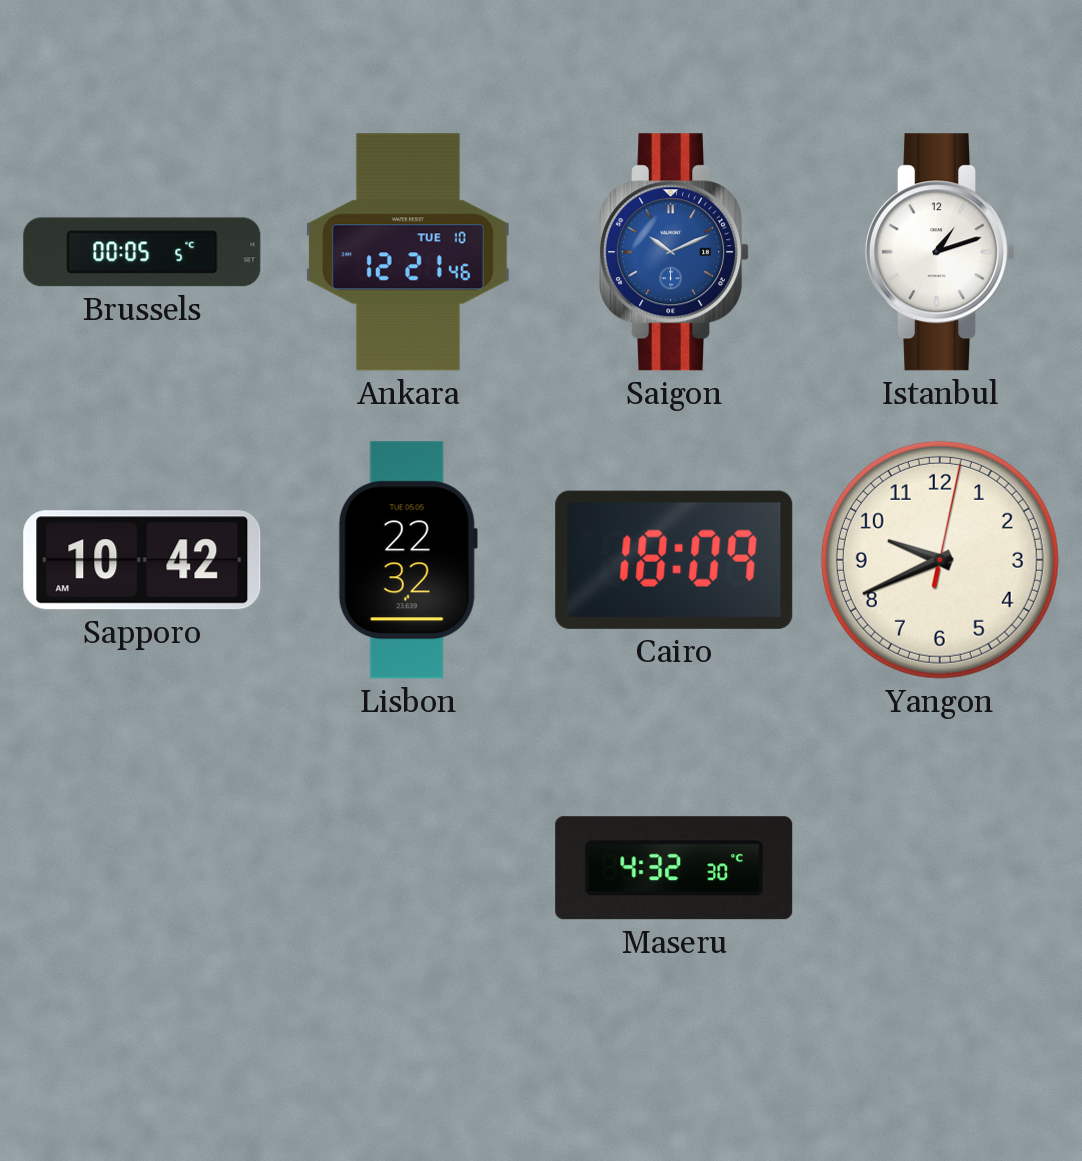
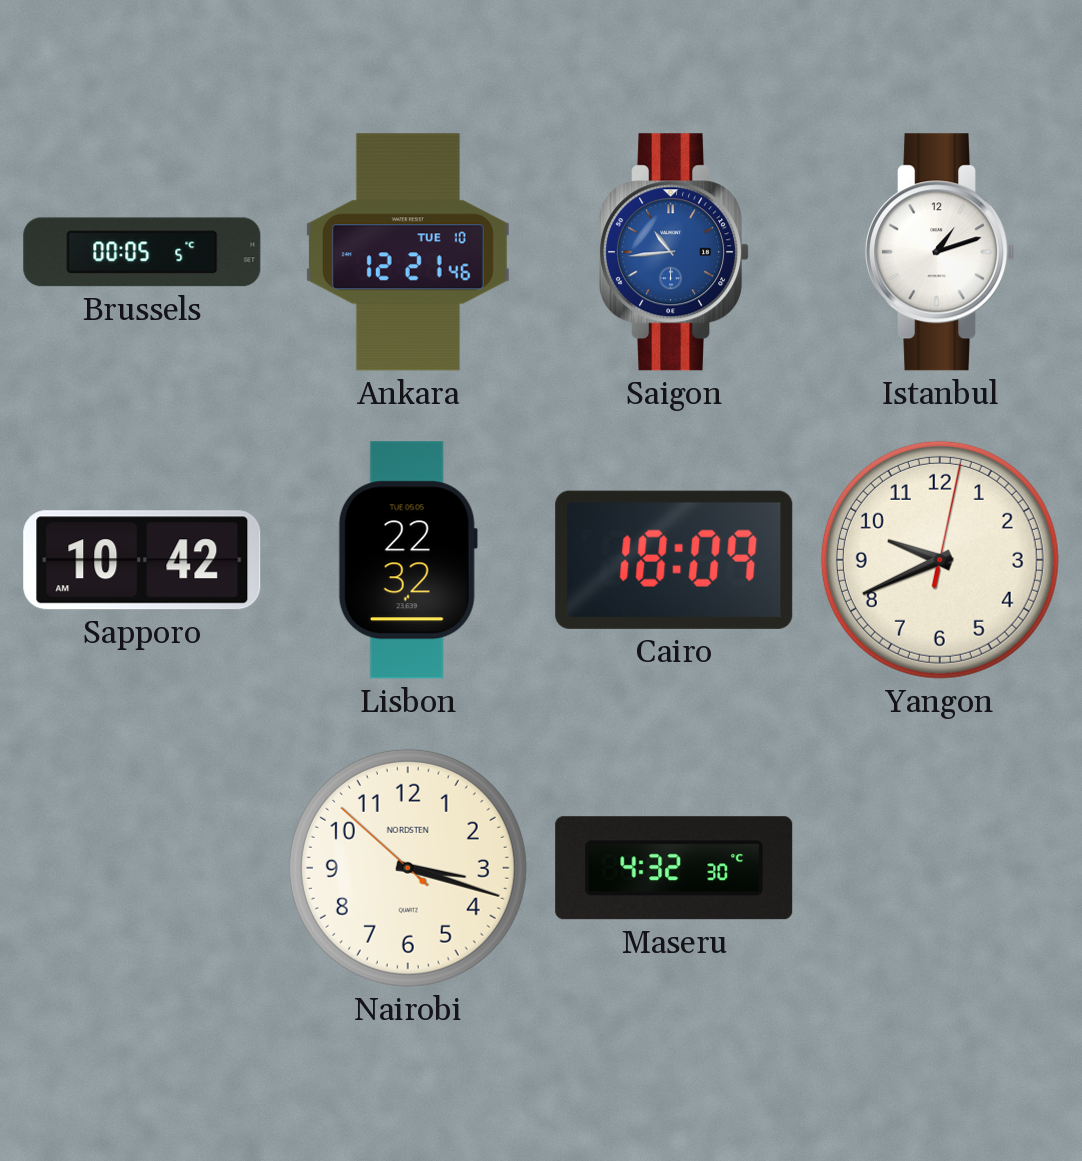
Saigon: 10:11 -> 10:44
Nairobi: none -> 3:17
